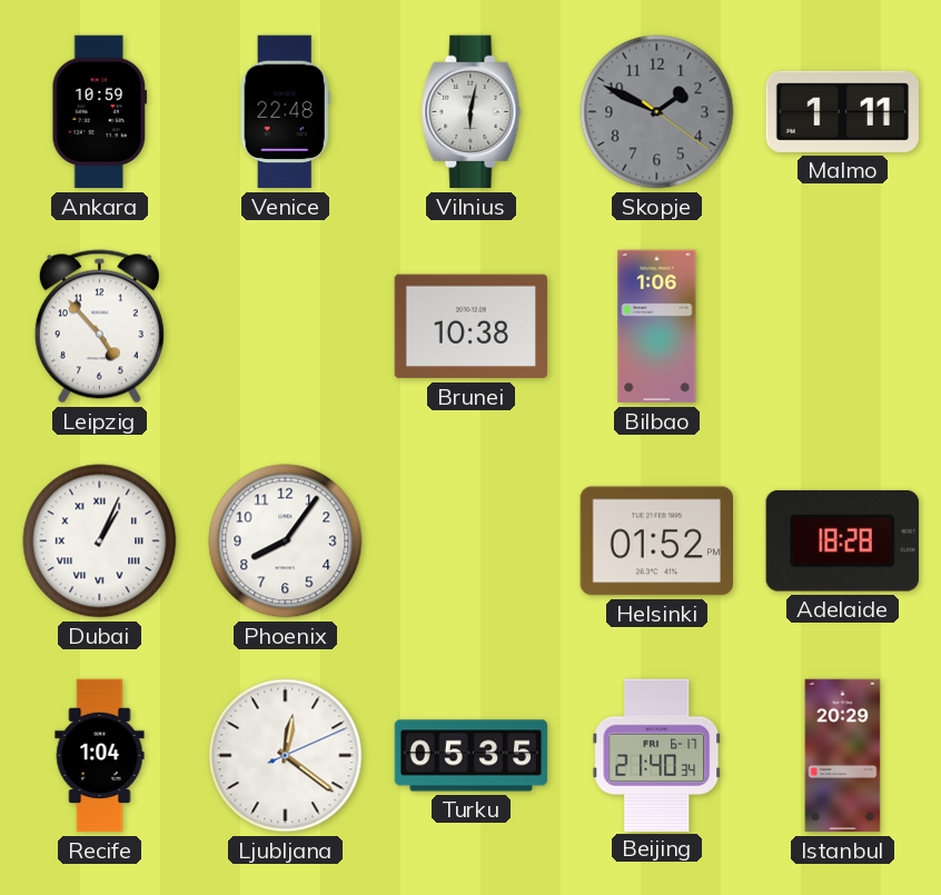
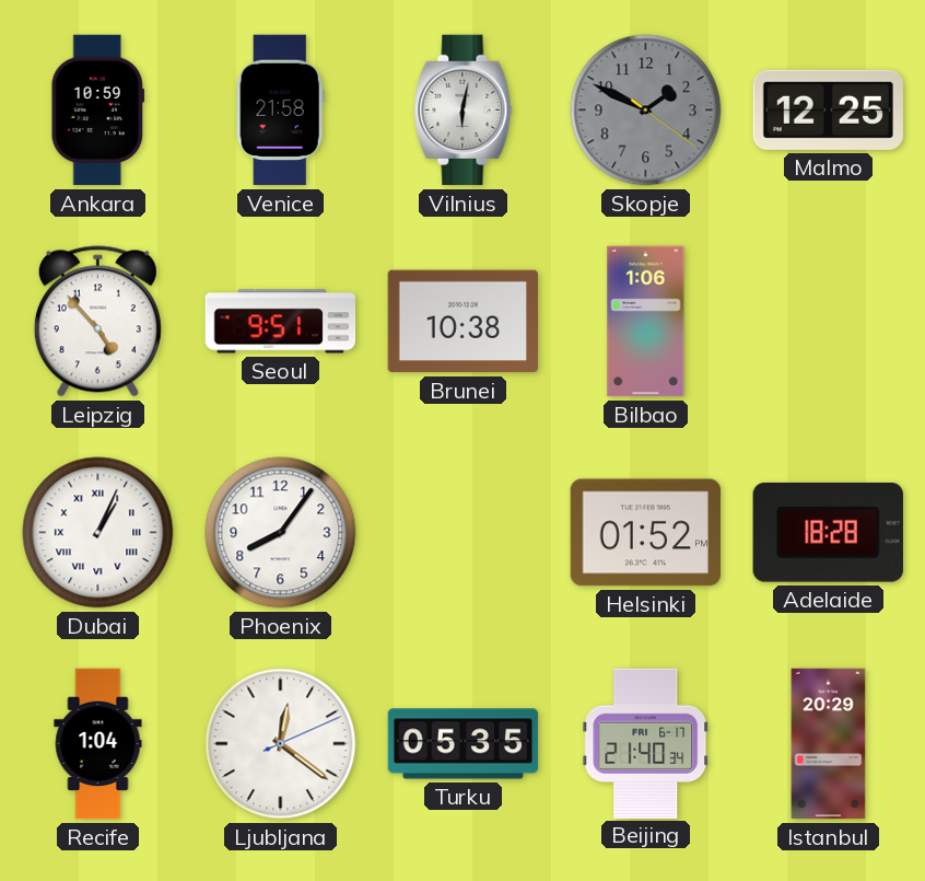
Venice: 22:48 -> 21:58
Malmo: 1:11 -> 12:25
Seoul: none -> 9:51
